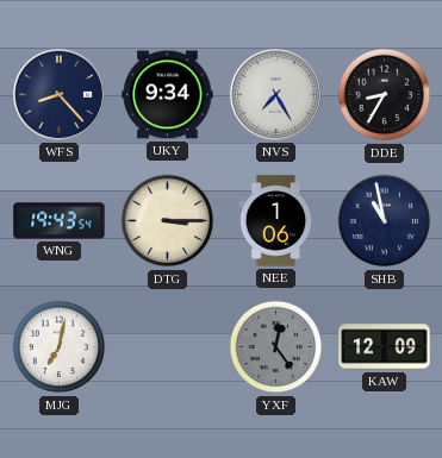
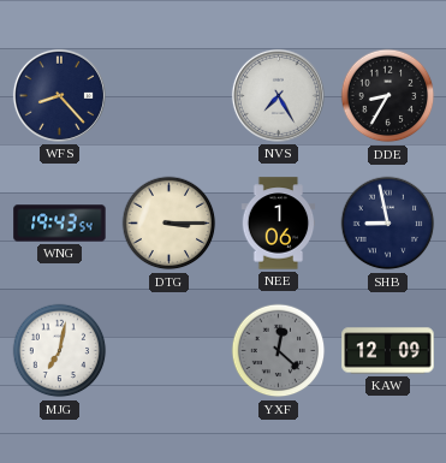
UKY: 9:34 -> none
SHB: 10:58 -> 8:58
YXF: 12:24 -> 12:22
